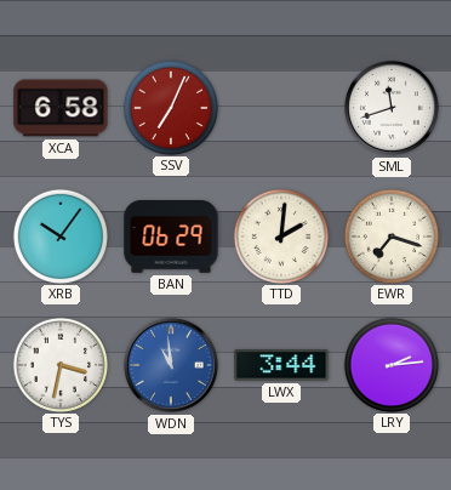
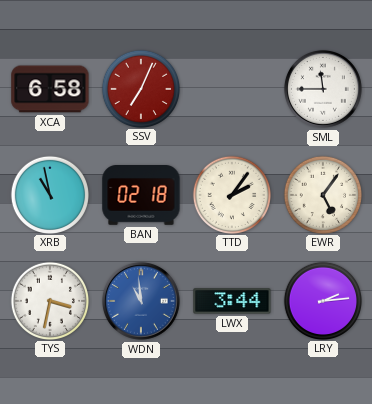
SML: 11:42 -> 11:45
XRB: 10:06 -> 10:58
BAN: 06:29 -> 02:18
TTD: 2:01 -> 2:06
EWR: 7:18 -> 5:06
